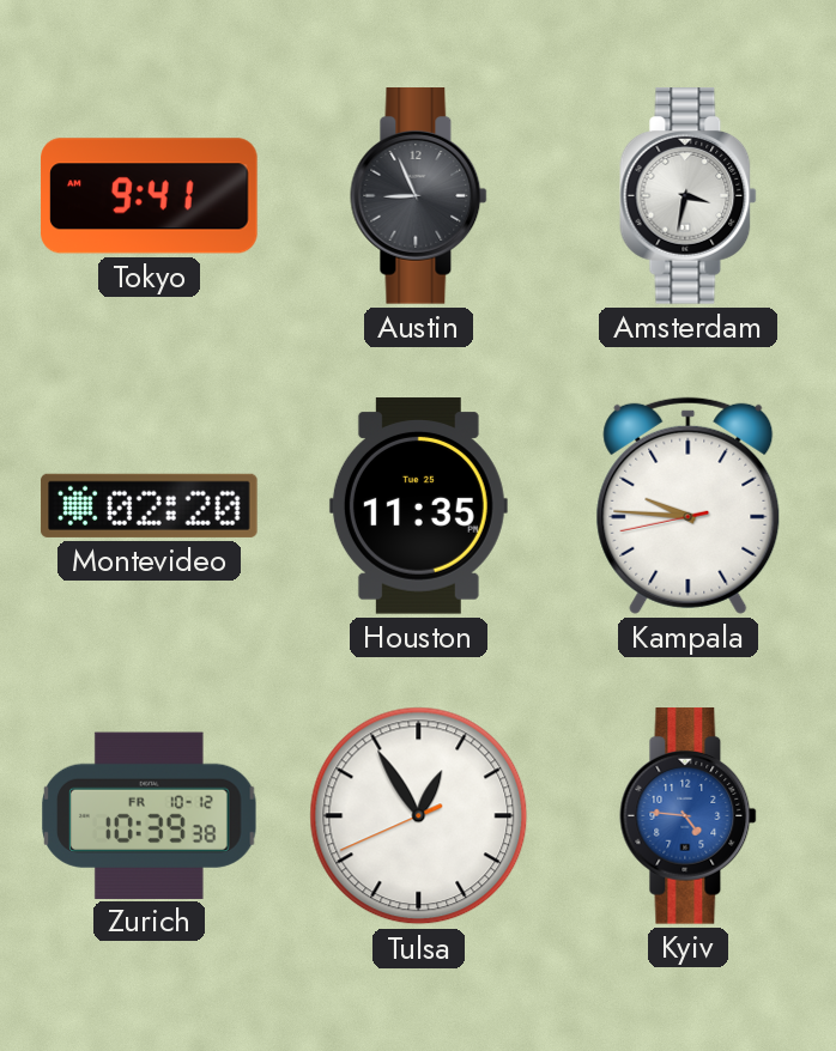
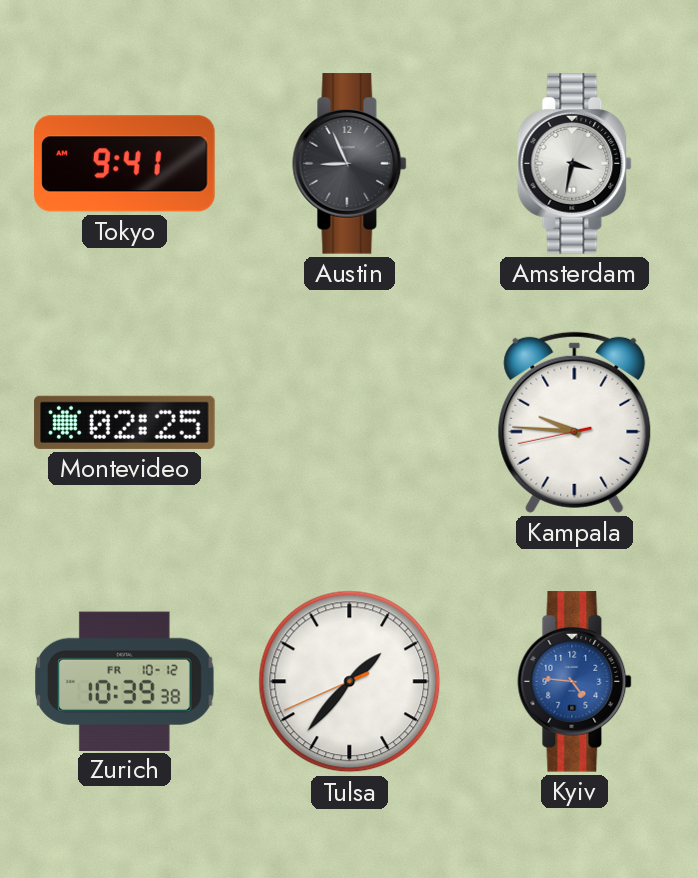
Montevideo: 02:20 -> 02:25
Houston: 11:35 -> none
Tulsa: 12:54 -> 1:36
